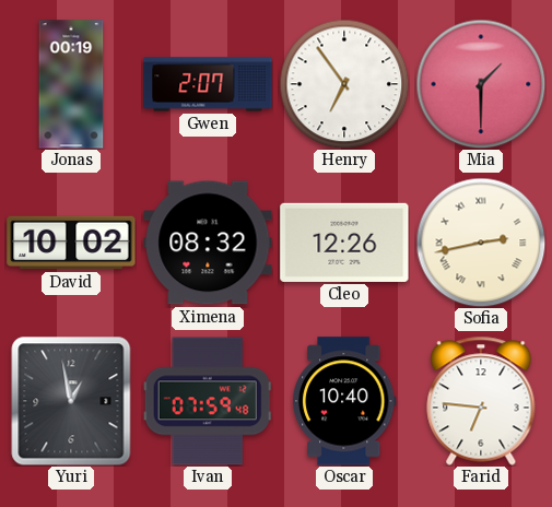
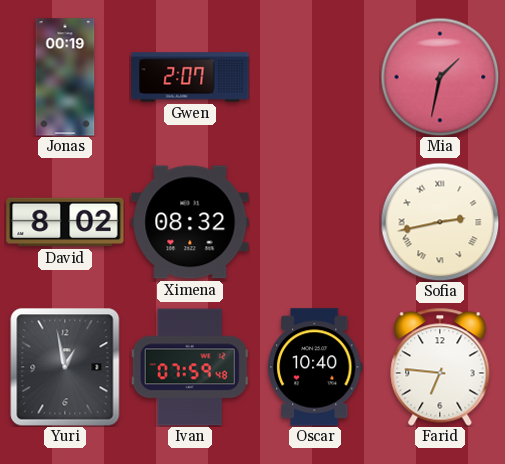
Henry: 6:54 -> none
Mia: 1:30 -> 1:32
David: 10:02 -> 8:02
Cleo: 12:26 -> none
